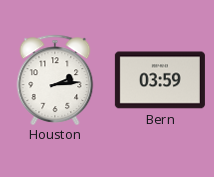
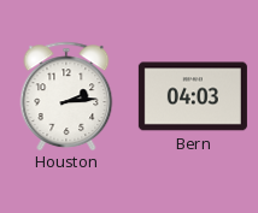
Bern: 03:59 -> 04:03
